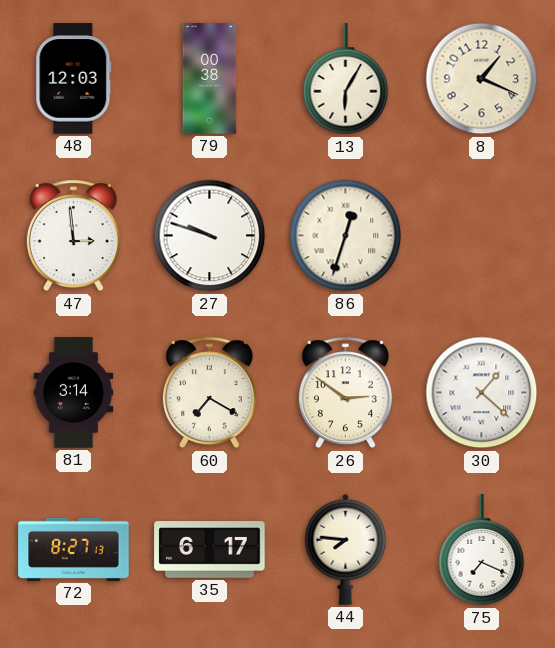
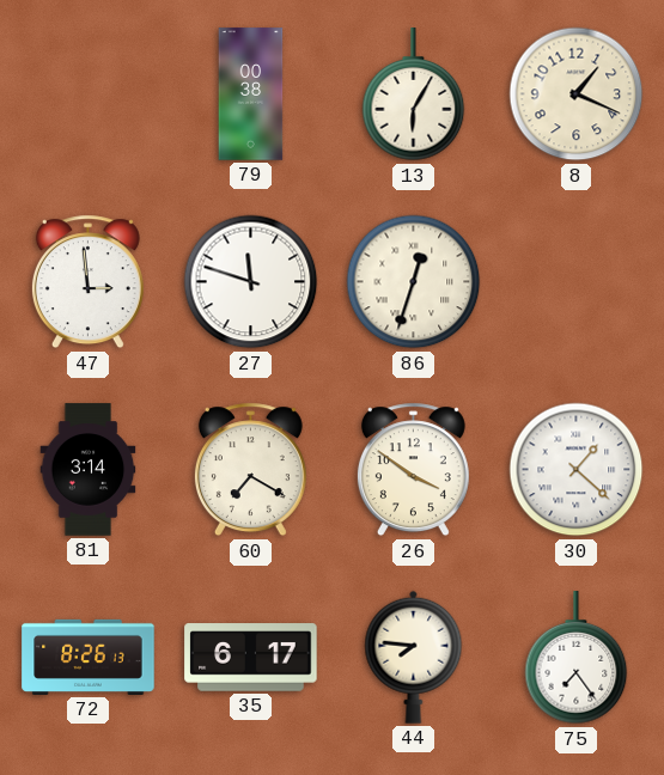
48: 12:03 -> none
27: 9:48 -> 11:48
26: 2:51 -> 3:51
72: 8:27 -> 8:26
75: 7:19 -> 7:24
